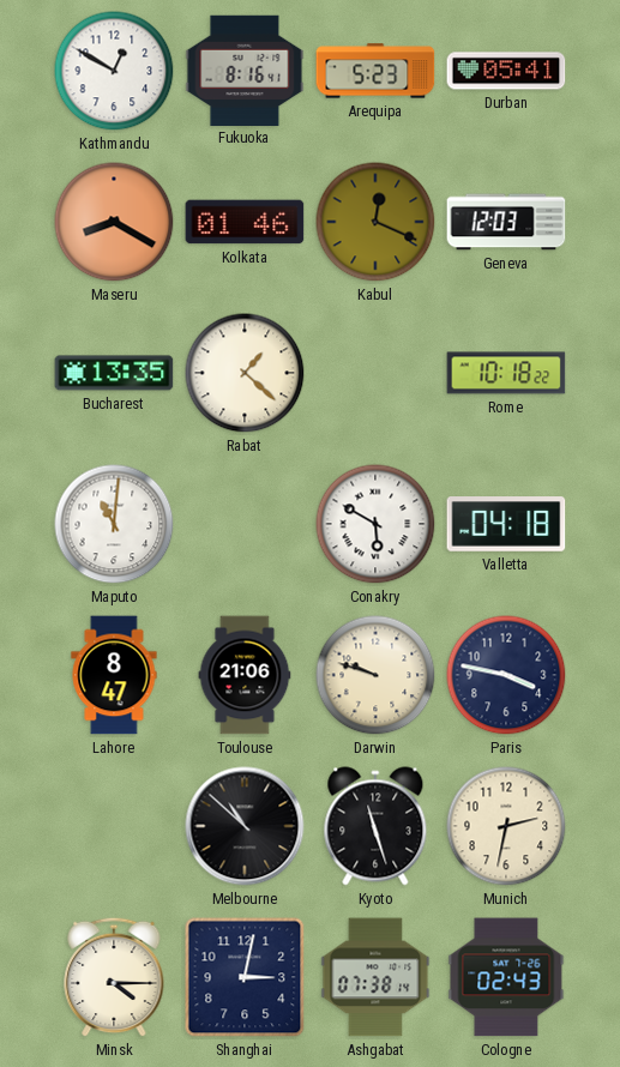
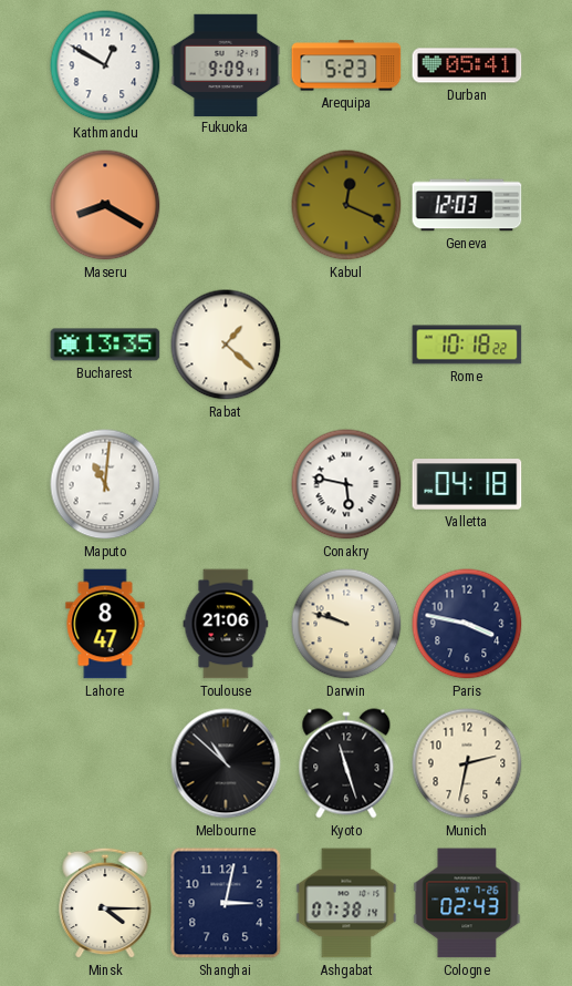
Fukuoka: 8:16 -> 9:09
Kolkata: 01:46 -> none
Conakry: 5:50 -> 5:47
